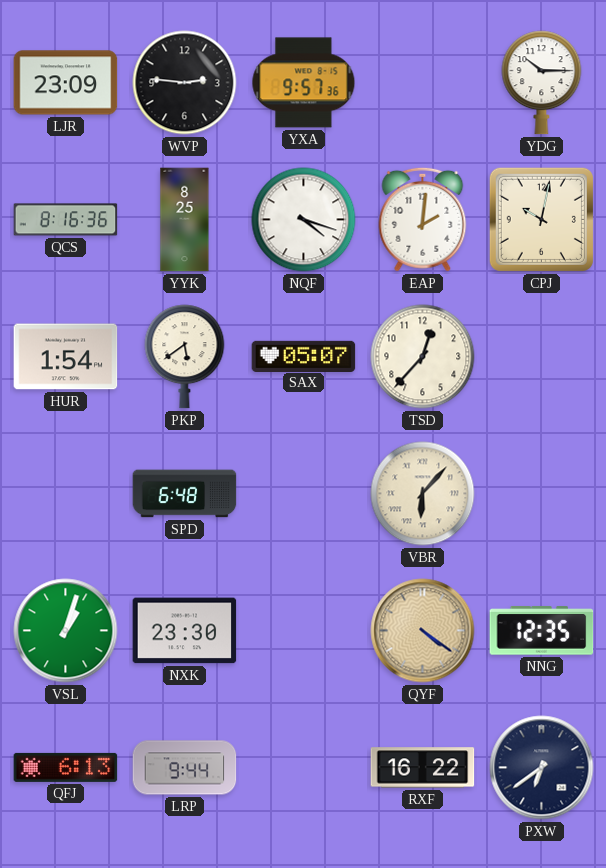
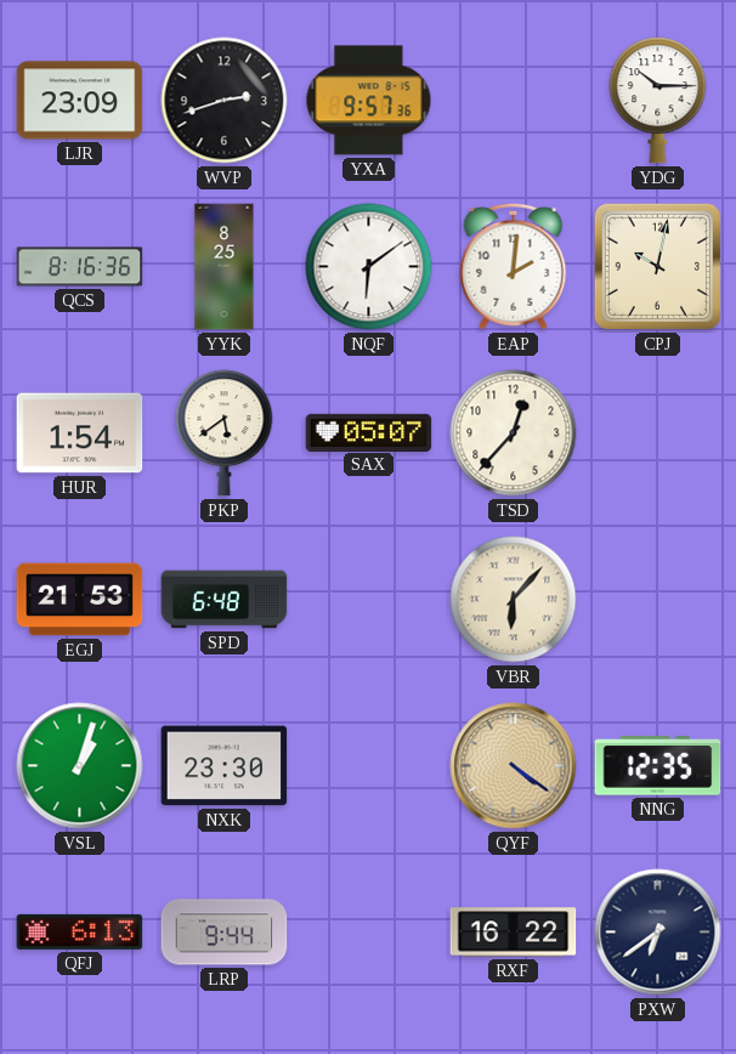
WVP: 2:46 -> 2:42
NQF: 4:18 -> 6:09
EGJ: none -> 21:53
